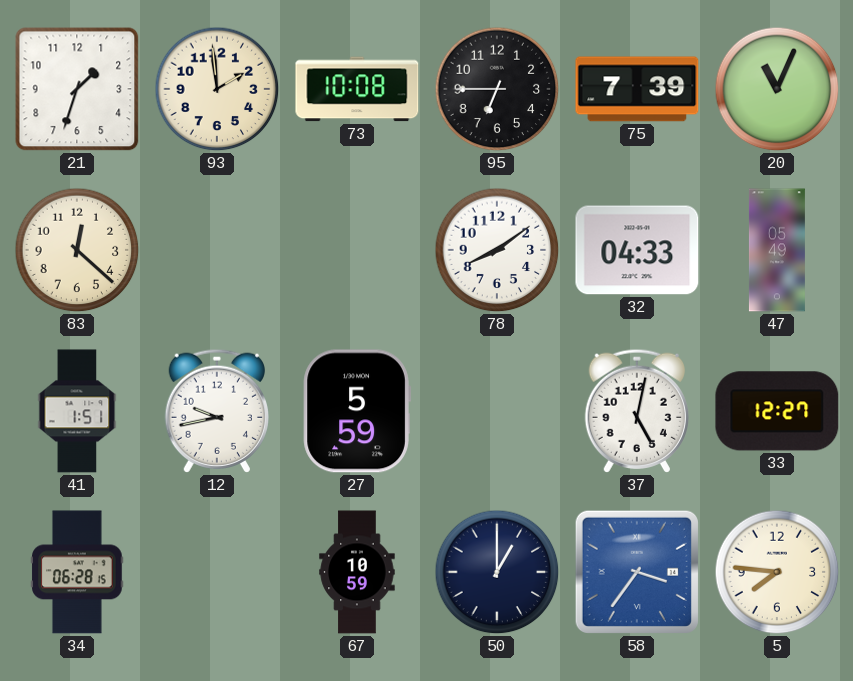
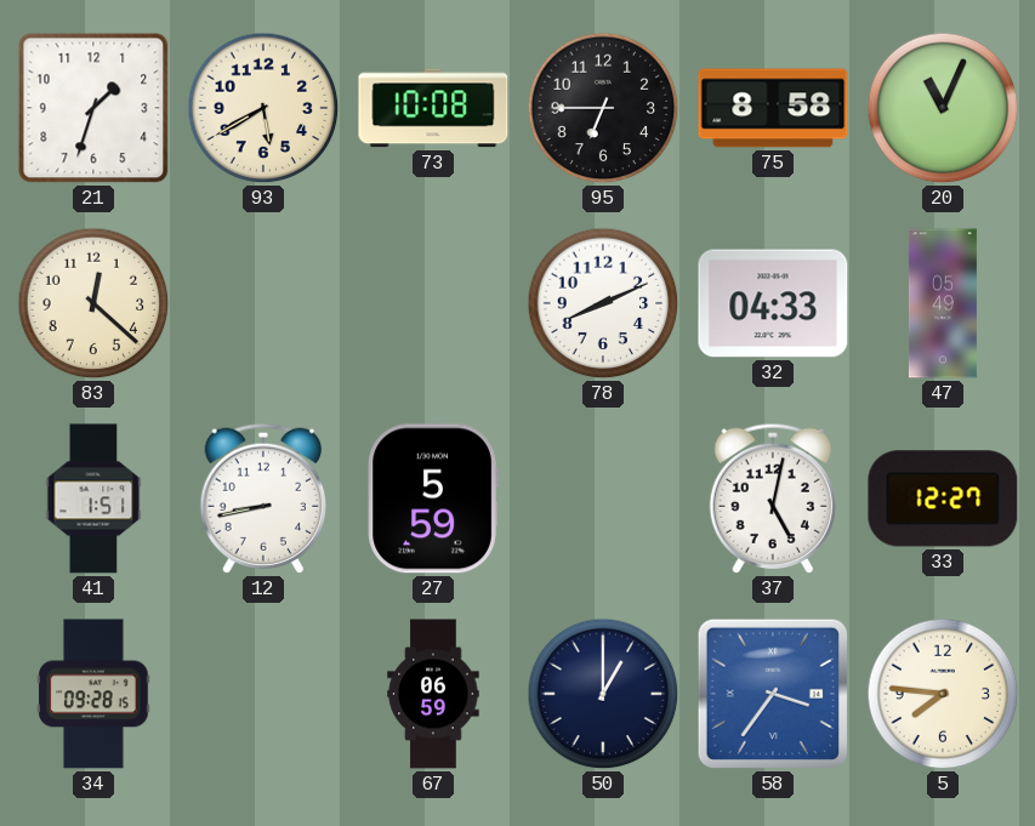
93: 1:59 -> 5:40
75: 7:39 -> 8:58
78: 8:09 -> 8:11
12: 9:43 -> 8:43
34: 06:28 -> 09:28
67: 10:59 -> 06:59
